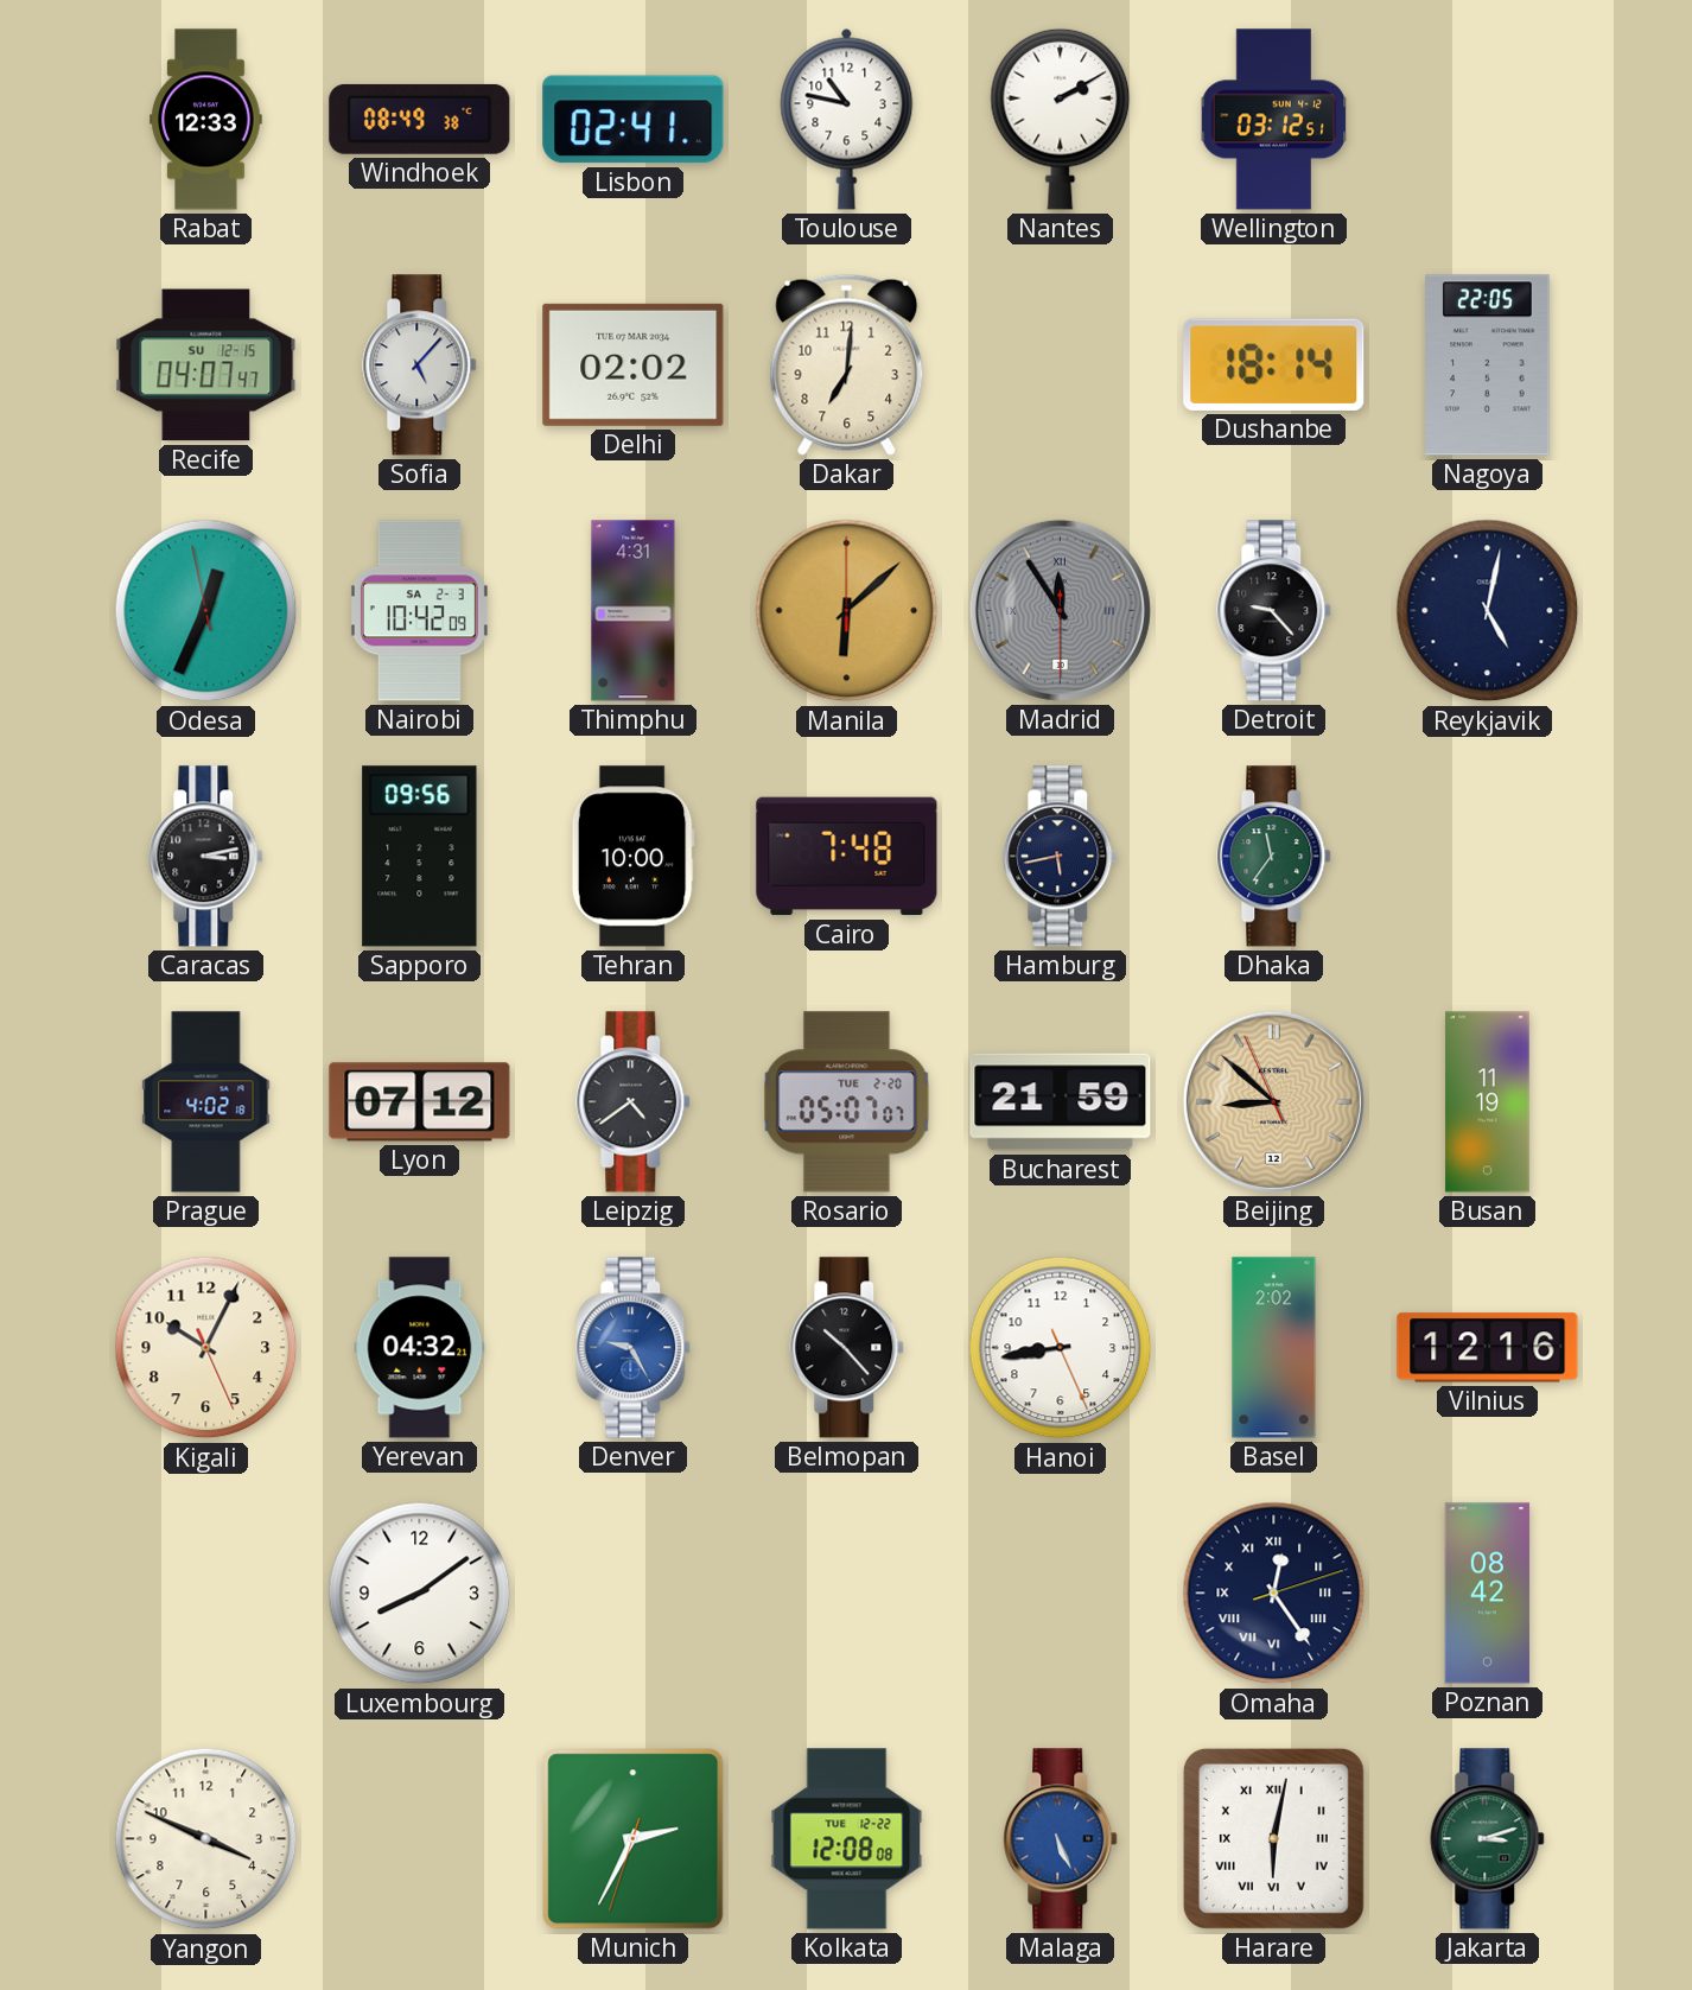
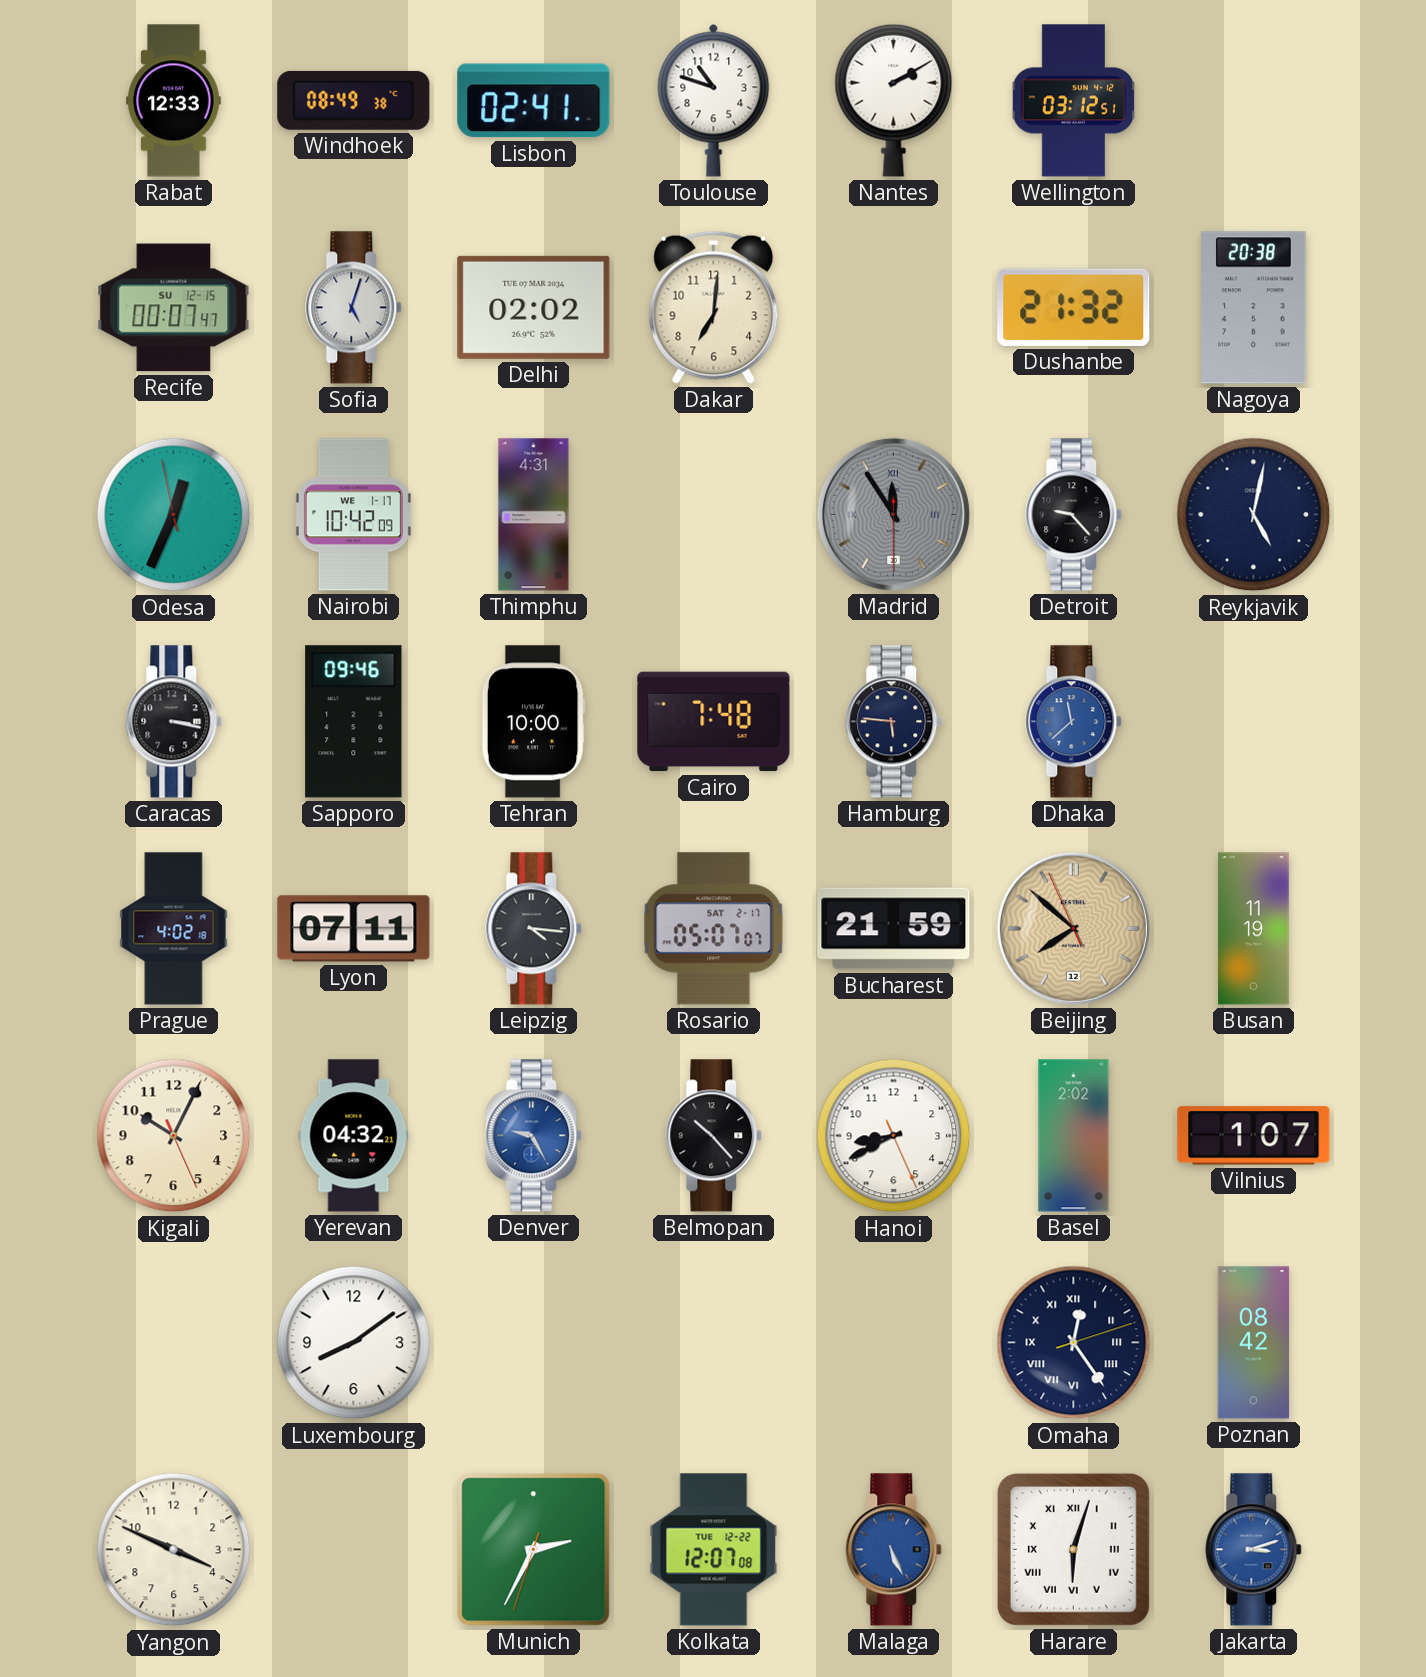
Toulouse: 10:47 -> 10:48
Recife: 04:07 -> 00:07
Sofia: 5:07 -> 5:03
Dushanbe: 18:14 -> 21:32
Nagoya: 22:05 -> 20:38
Nairobi date: SA 2-3 -> WE 1-17
Manila: 6:08 -> none
Caracas: 3:13 -> 3:17
Sapporo: 09:56 -> 09:46
Hamburg: 5:43 -> 5:46
Dhaka: 11:36 -> 11:38
Dhaka dial: green -> blue
Lyon: 07:12 -> 07:11
Leipzig: 4:39 -> 4:16
Rosario date: TUE 2-20 -> SAT 2-17
Beijing: 8:51 -> 7:51
Hanoi: 8:43 -> 8:40
Vilnius: 12:16 -> 1:07
Kolkata: 12:08 -> 12:07
Harare: 6:02 -> 6:03
Jakarta dial: green -> blue
